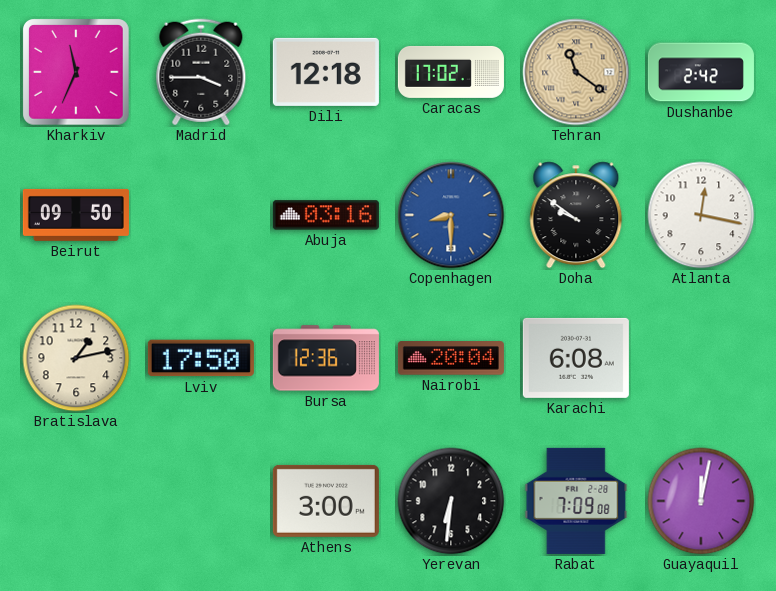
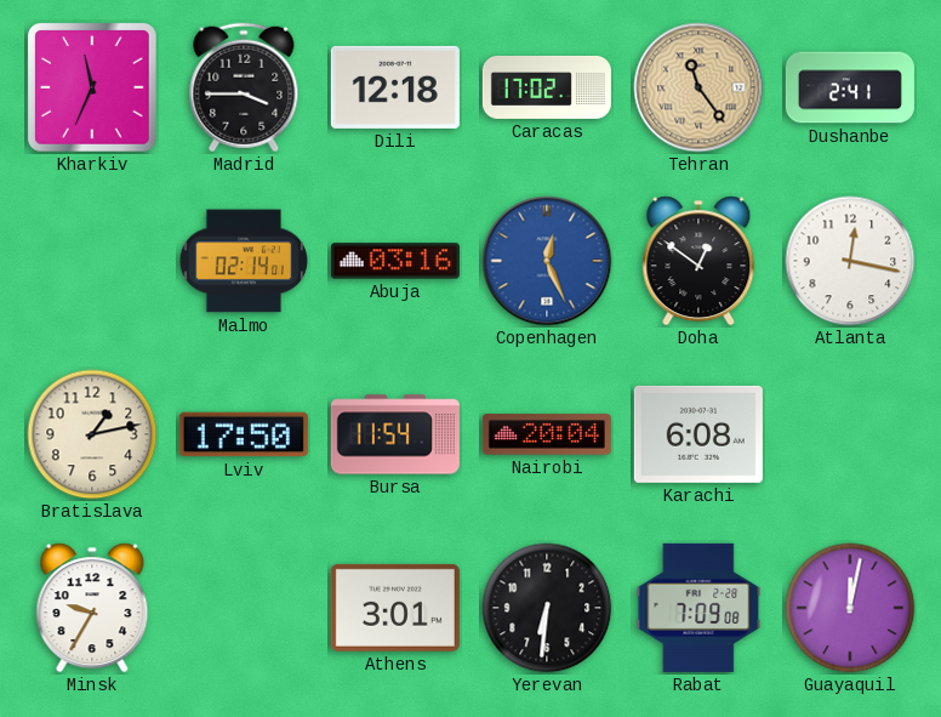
Tehran: 11:21 -> 11:24
Dushanbe: 2:42 -> 2:41
Beirut: 09:50 -> none
Malmo: none -> 02:14
Copenhagen: 8:30 -> 12:26
Doha: 9:51 -> 12:51
Bursa: 12:36 -> 11:54
Minsk: none -> 9:35
Athens: 3:00 -> 3:01
